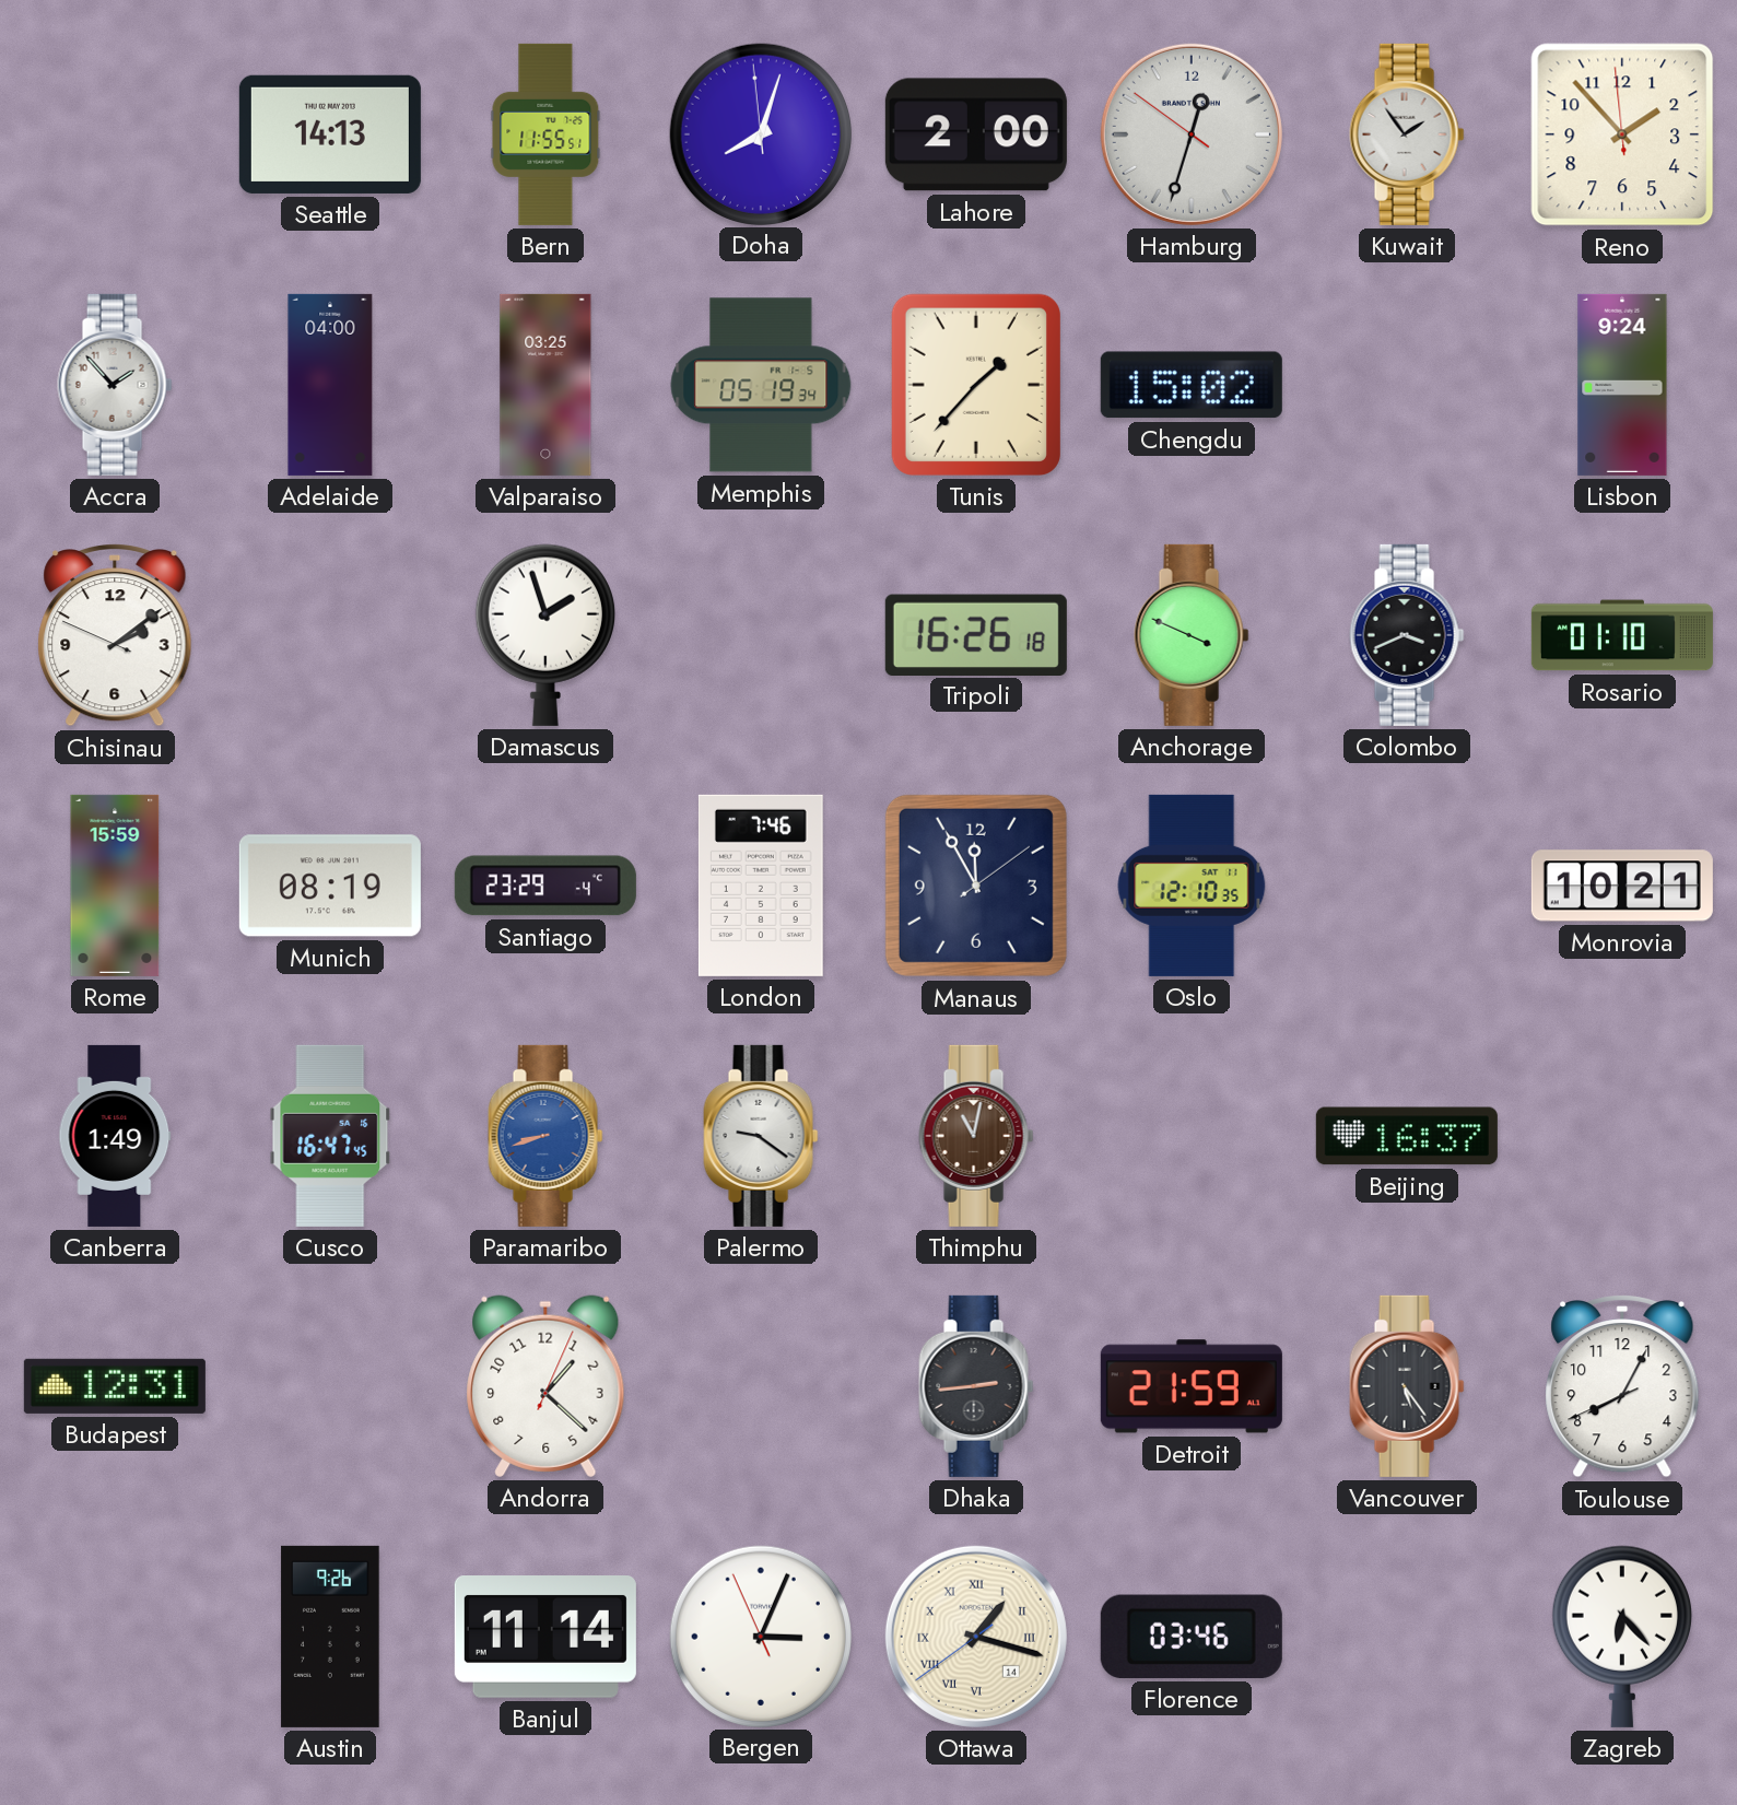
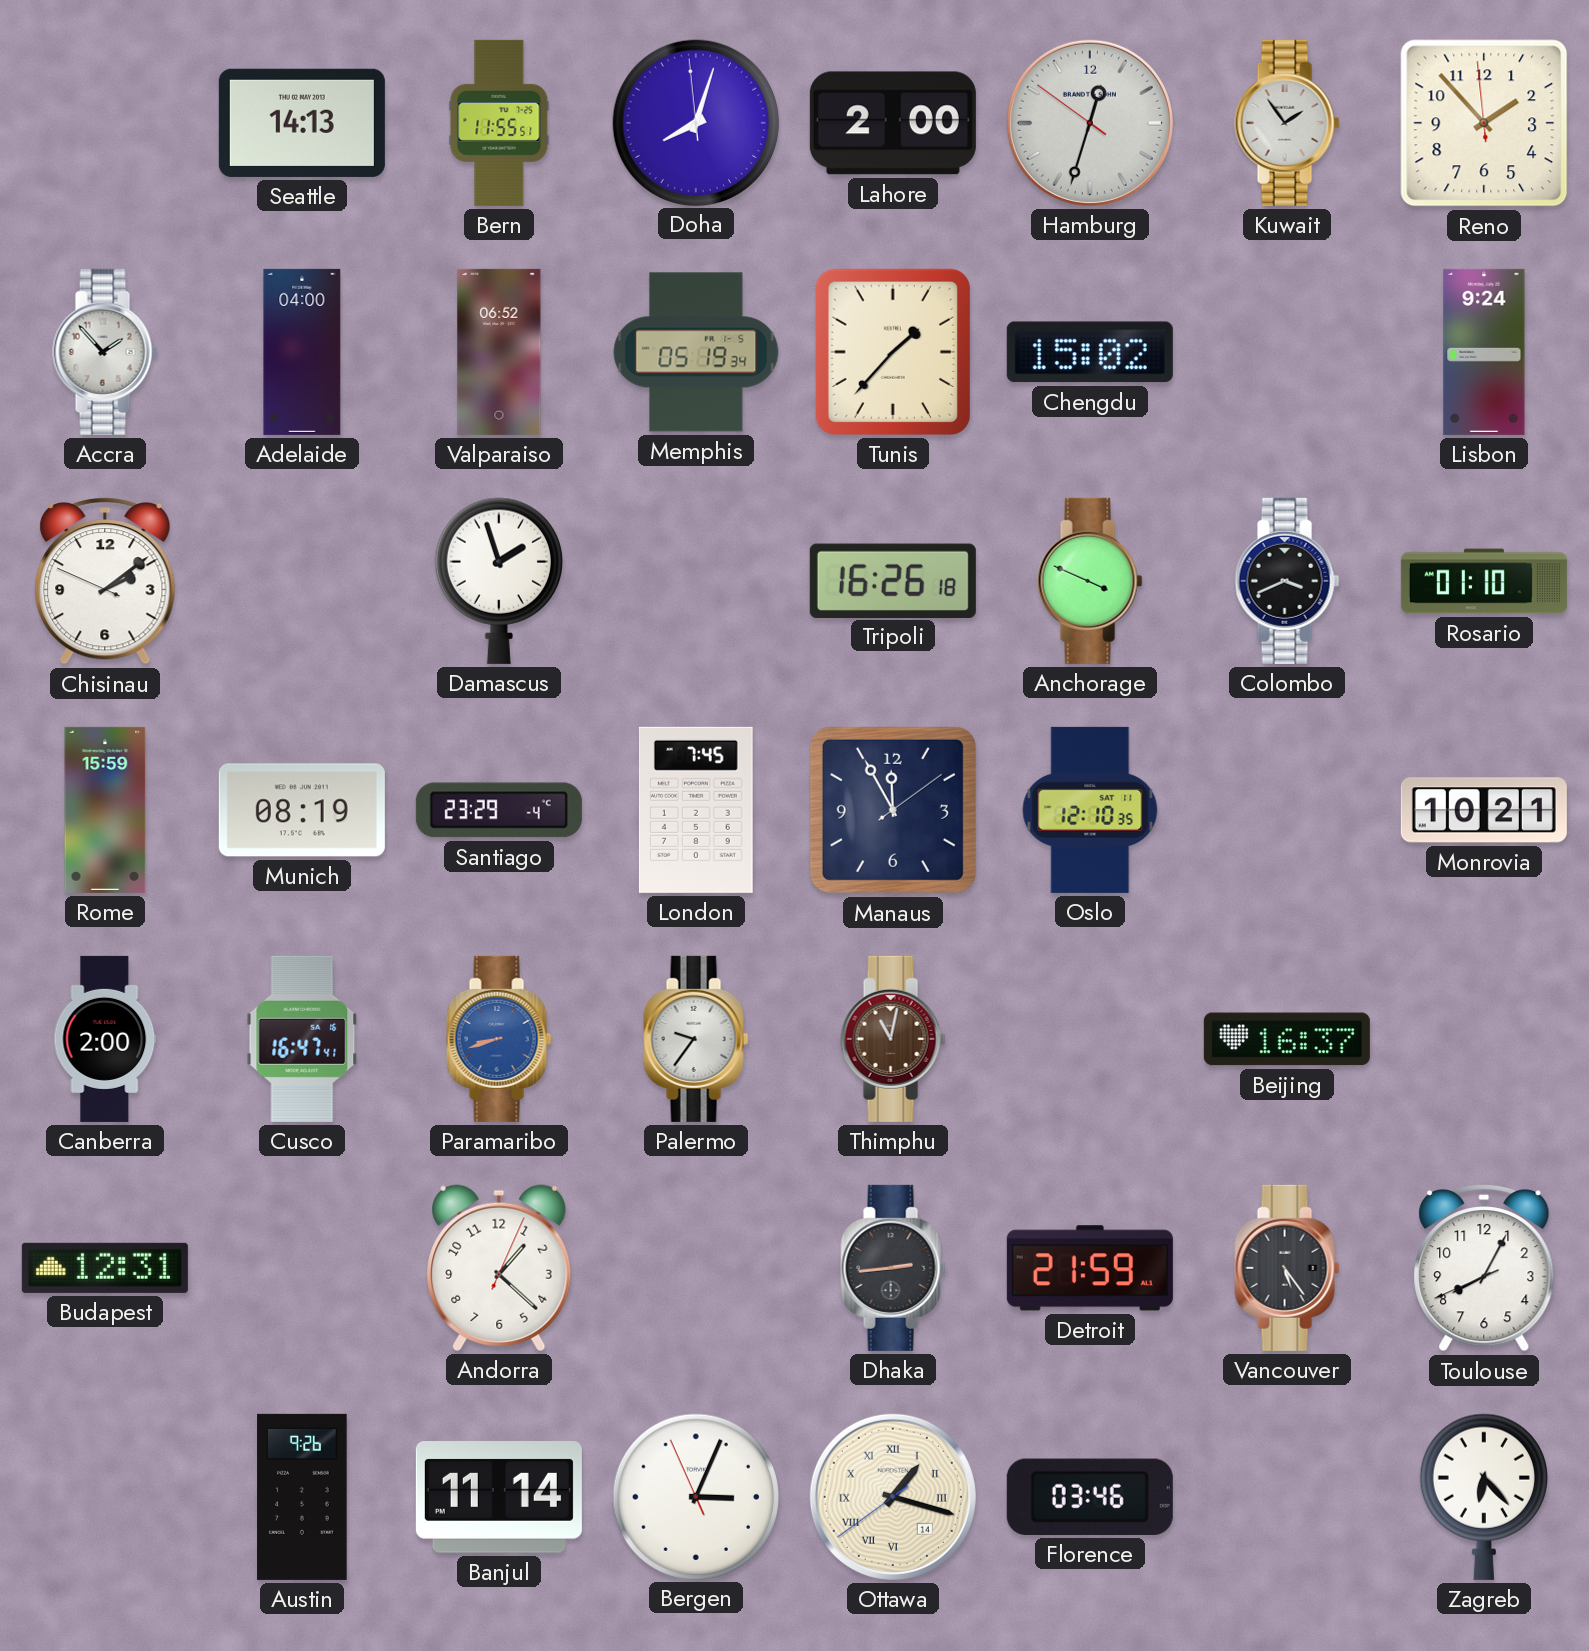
Valparaiso: 03:25 -> 06:52
London: 7:46 -> 7:45
Canberra: 1:49 -> 2:00
Cusco: 16:47:45 -> 16:47:41
Palermo: 9:21 -> 9:36
